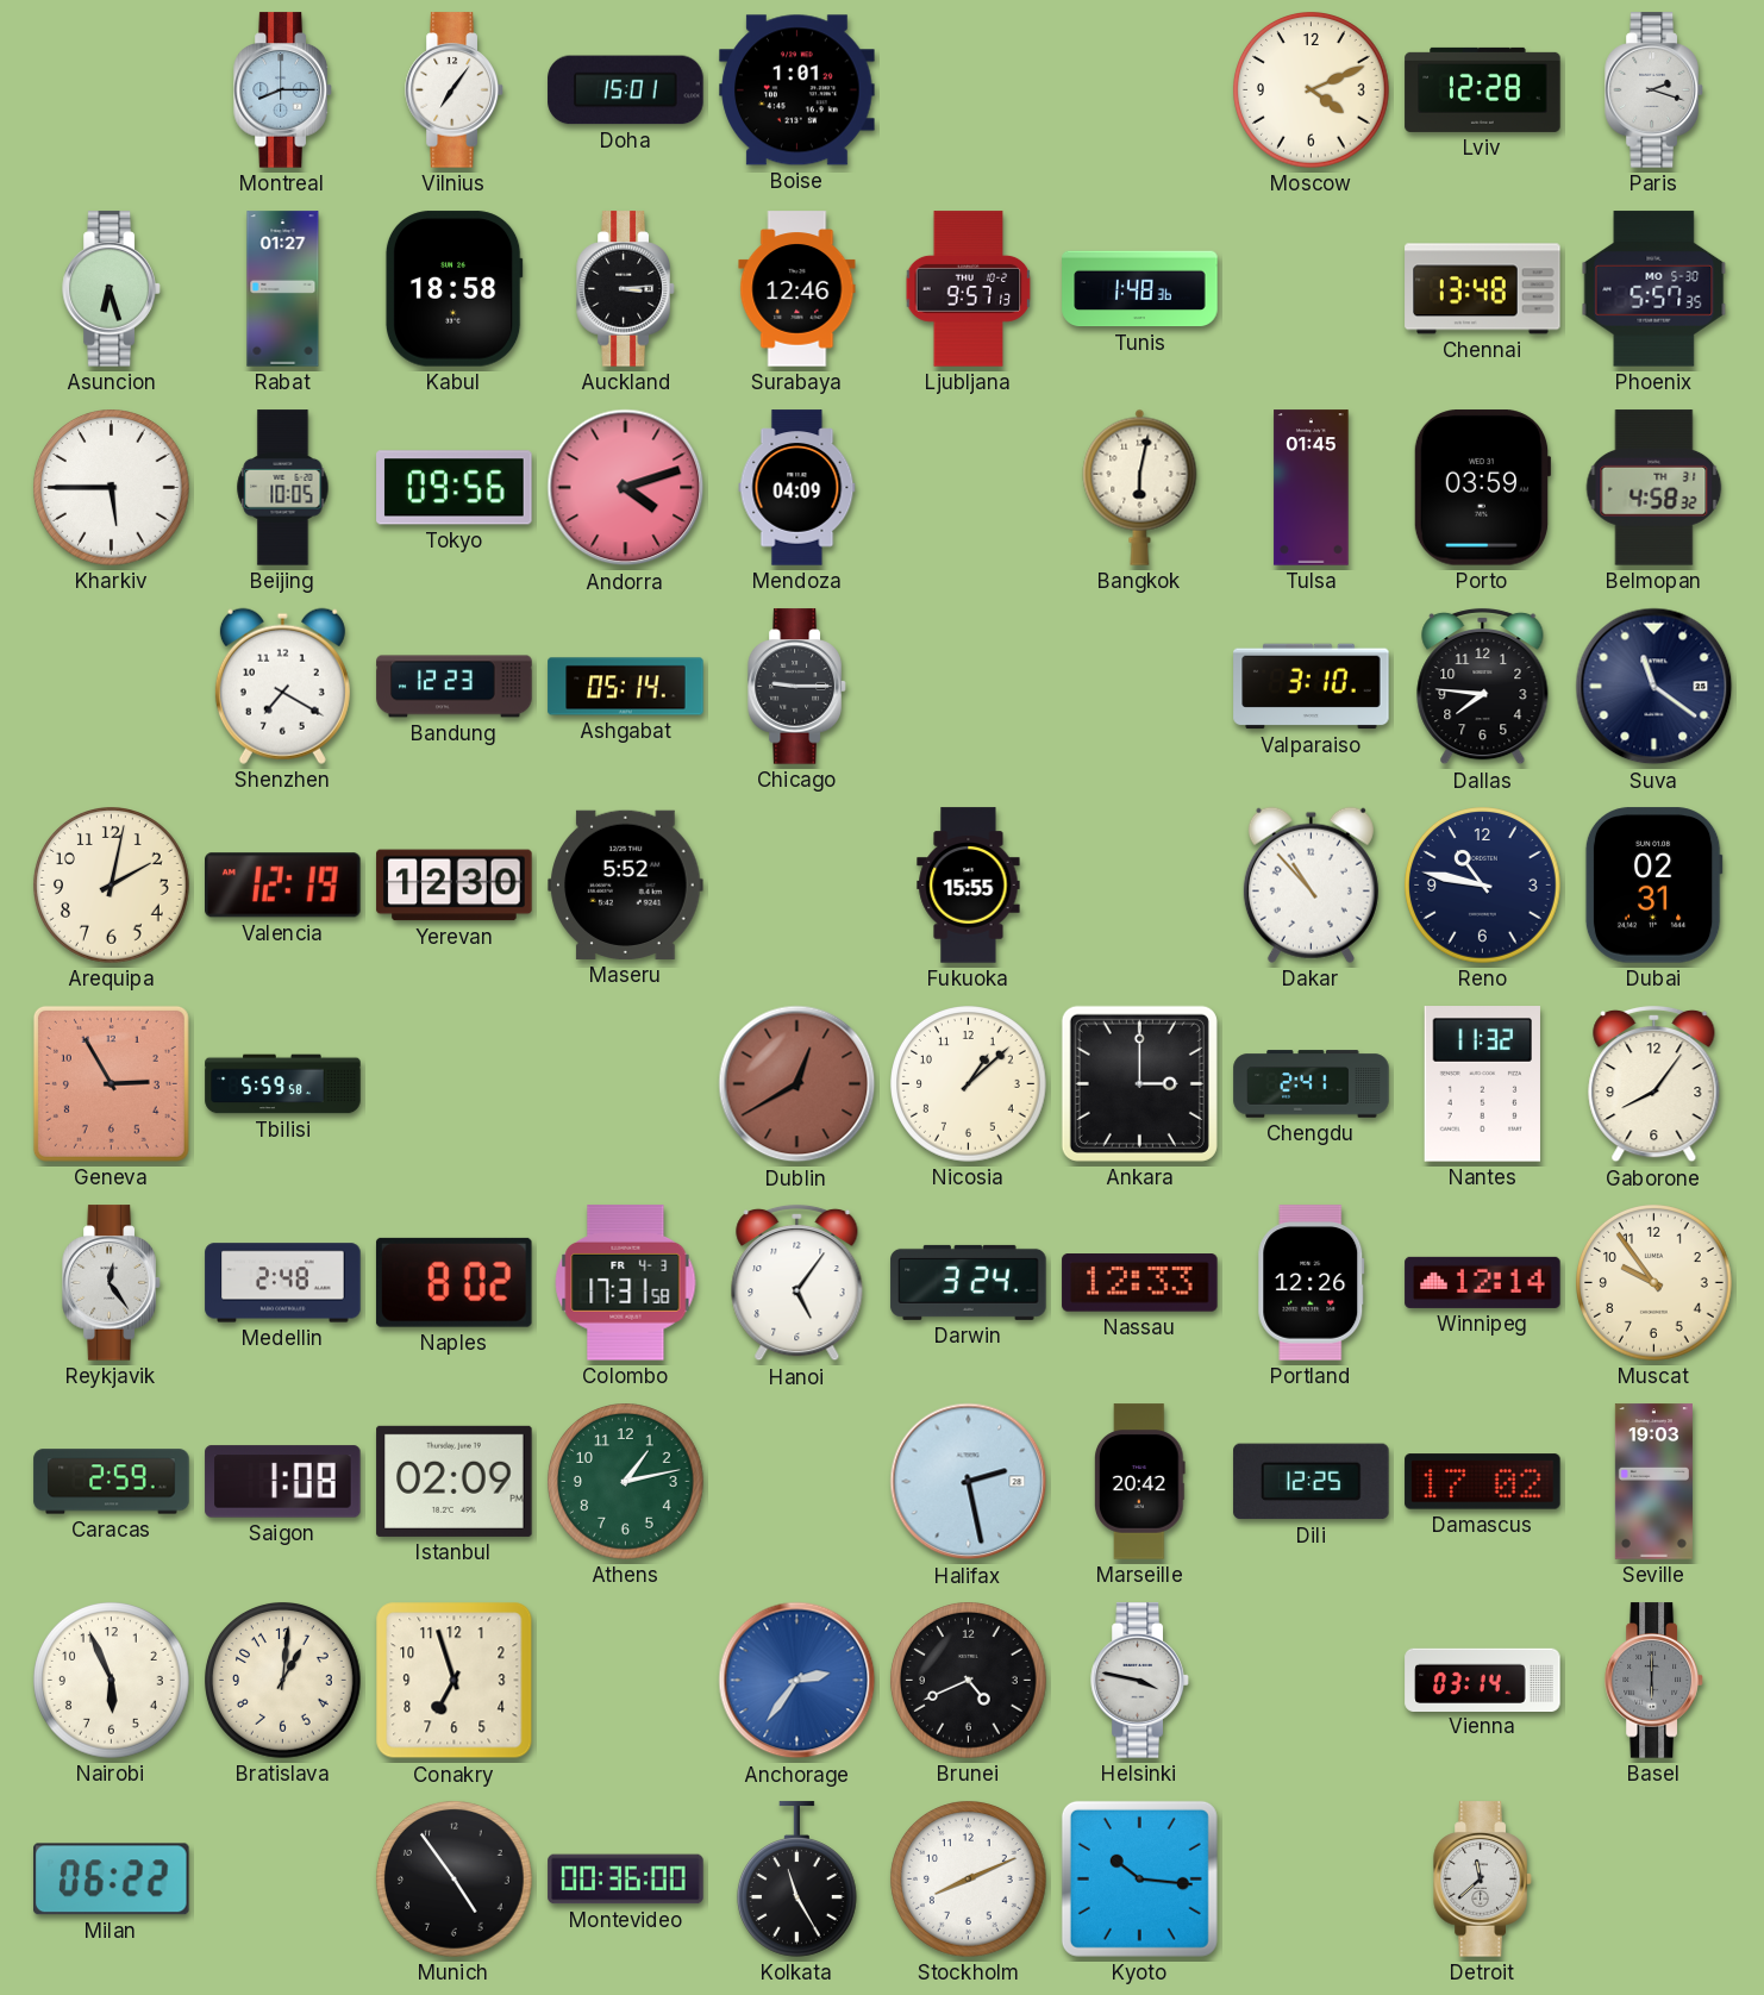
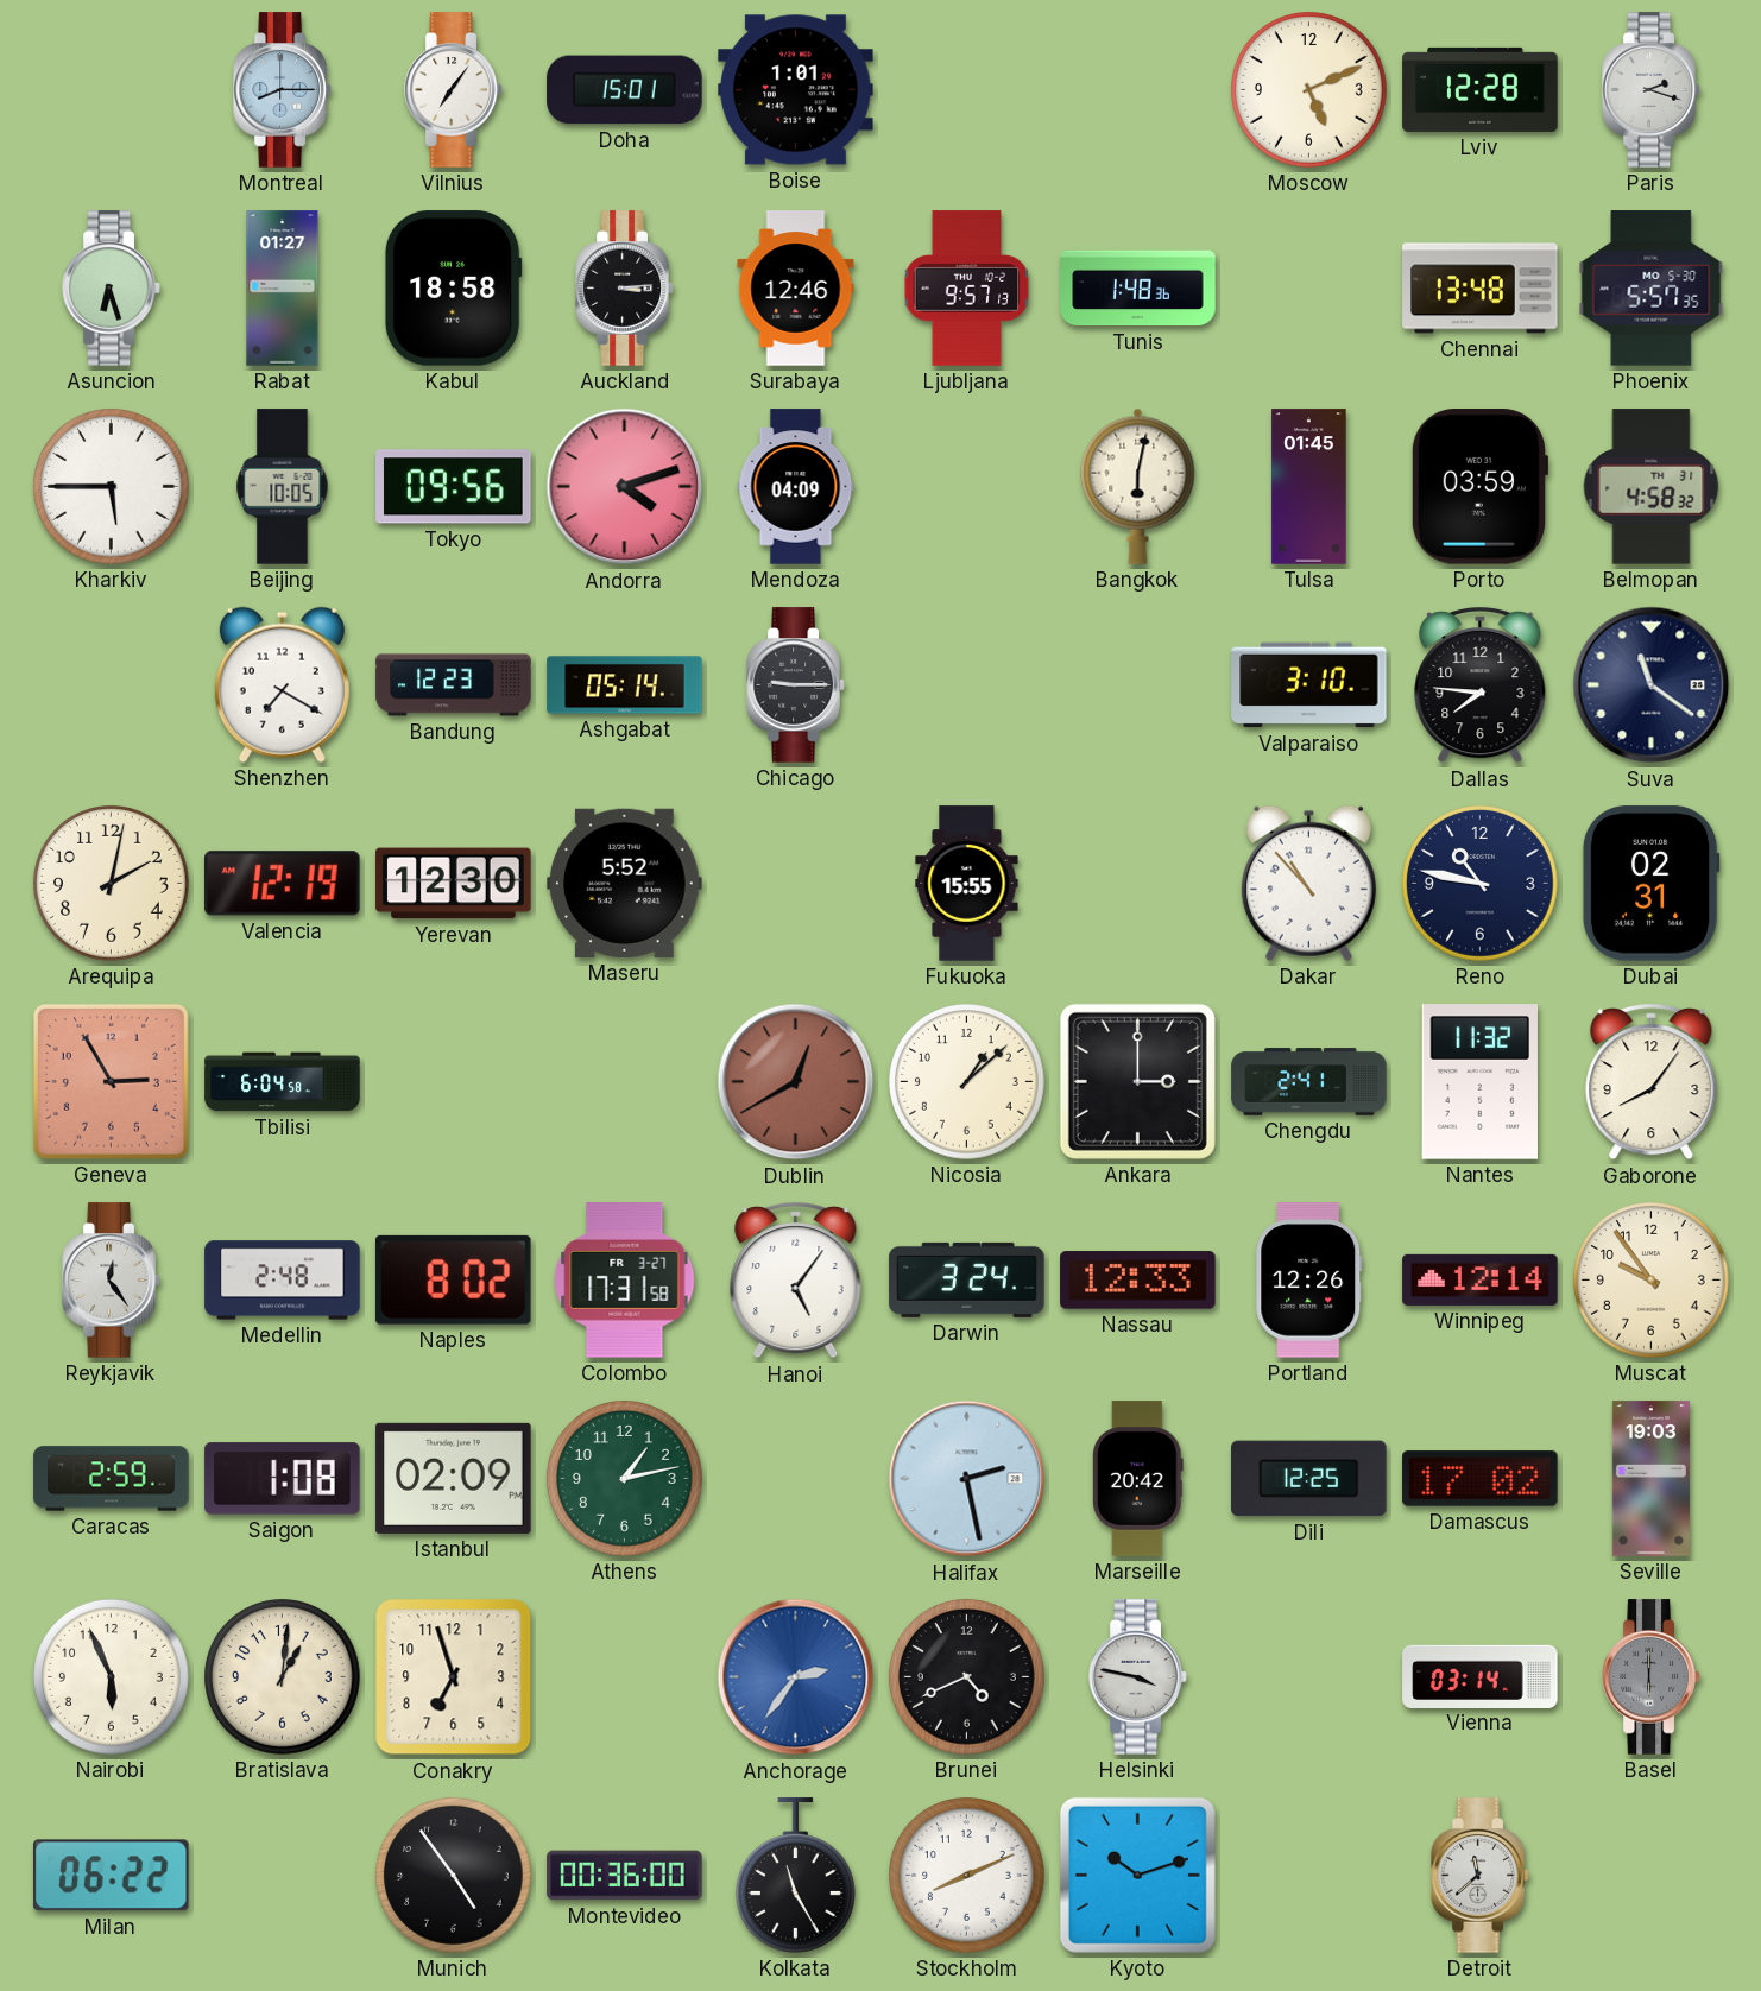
Moscow: 4:11 -> 5:11
Tbilisi: 5:59 -> 6:04
Colombo date: FR 4-3 -> FR 3-27
Kyoto: 10:16 -> 10:12
